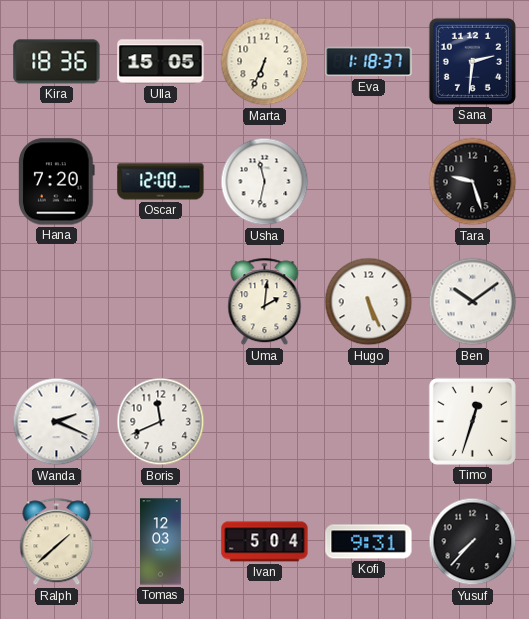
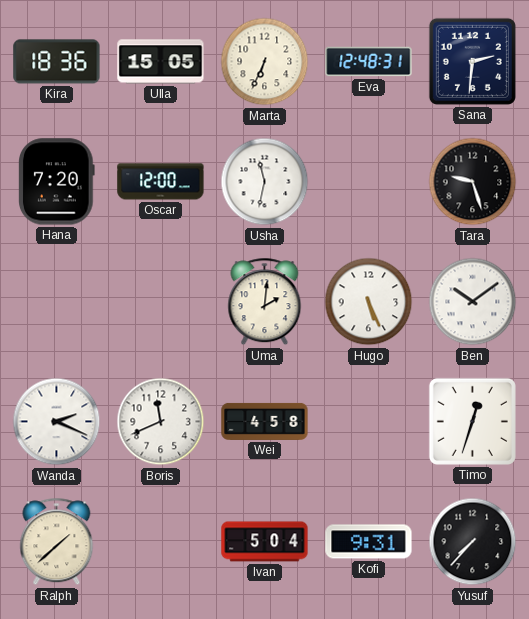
Eva: 1:18 -> 12:48
Wei: none -> 4:58
Tomas: 12:03 -> none
